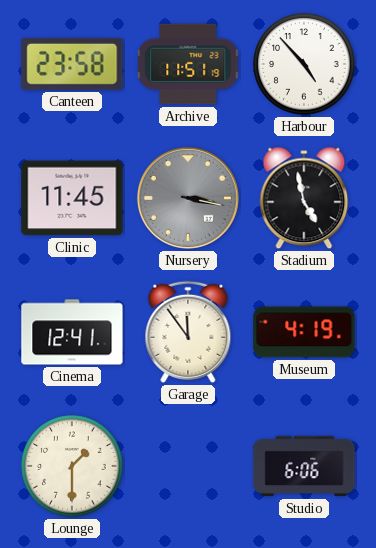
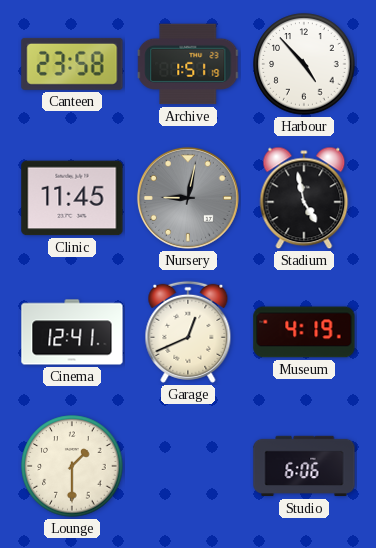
Archive: 11:51 -> 1:51
Nursery: 3:17 -> 9:02
Garage: 11:54 -> 12:41
